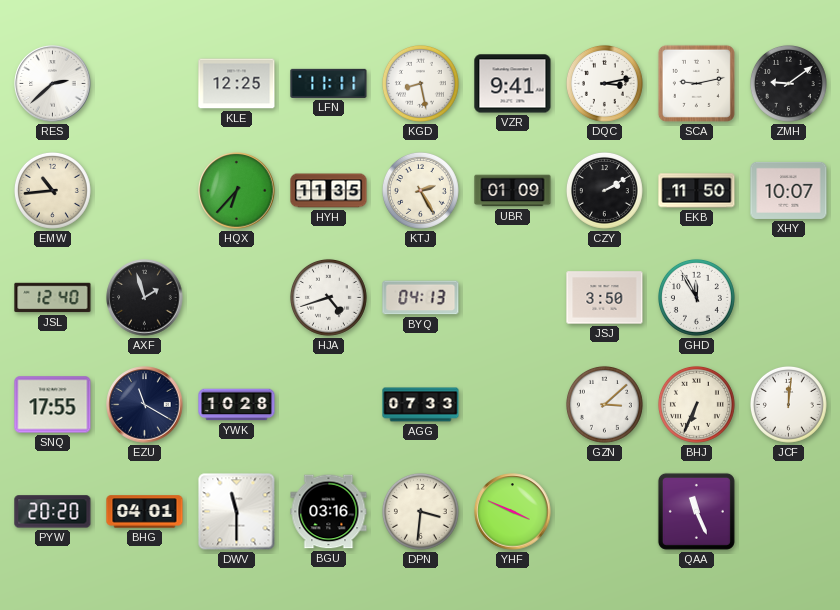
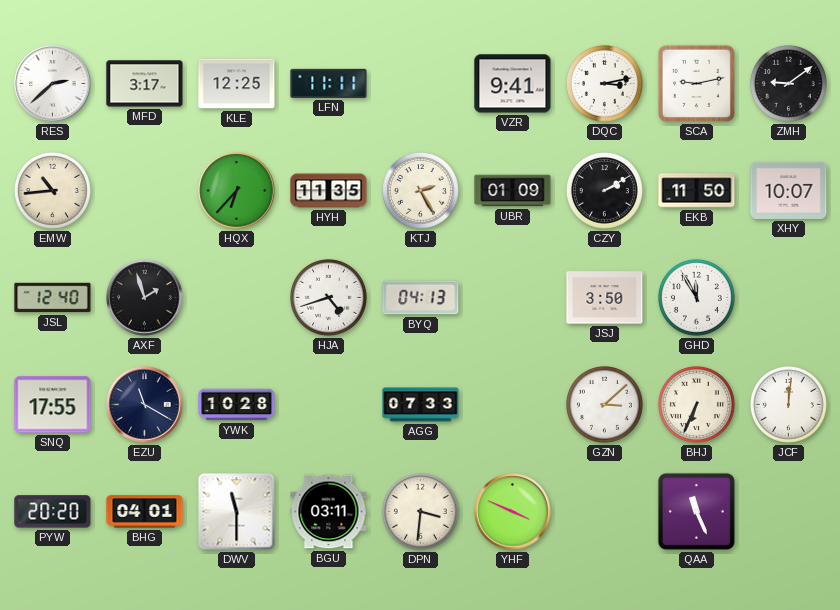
MFD: none -> 3:17
KGD: 8:28 -> none
BGU: 03:16 -> 03:11
